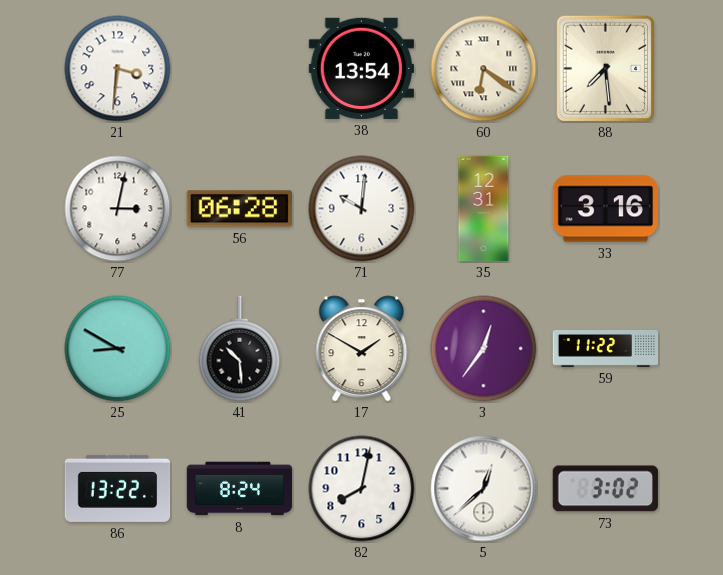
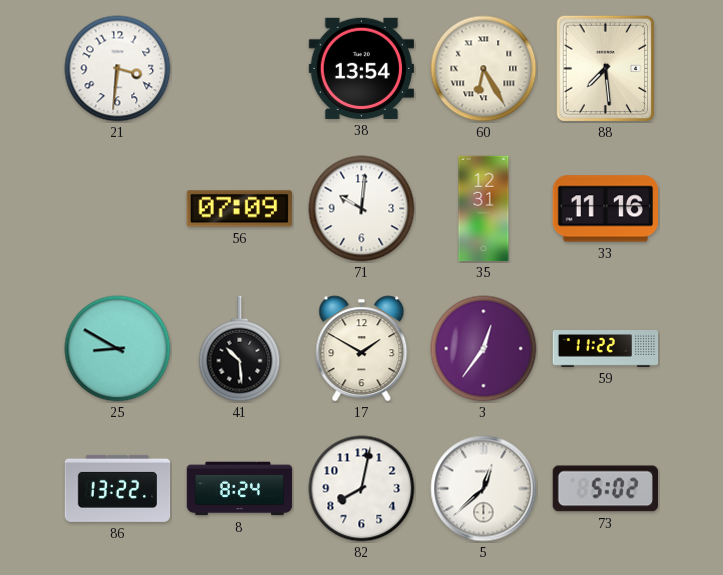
60: 6:21 -> 6:25
77: 3:02 -> none
56: 06:28 -> 07:09
33: 3:16 -> 11:16
73: 3:02 -> 5:02
